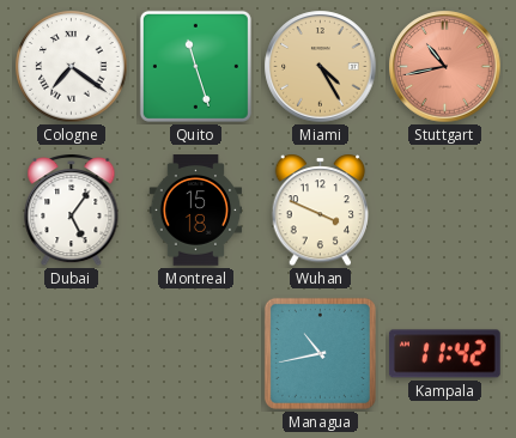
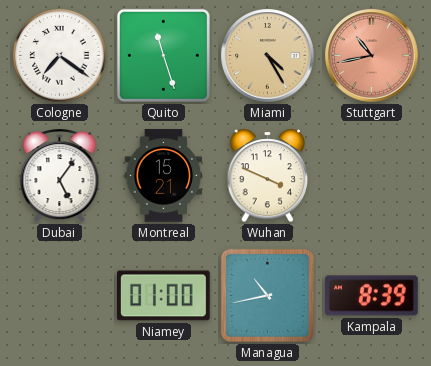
Montreal: 15:18 -> 15:21
Niamey: none -> 01:00
Kampala: 11:42 -> 8:39
